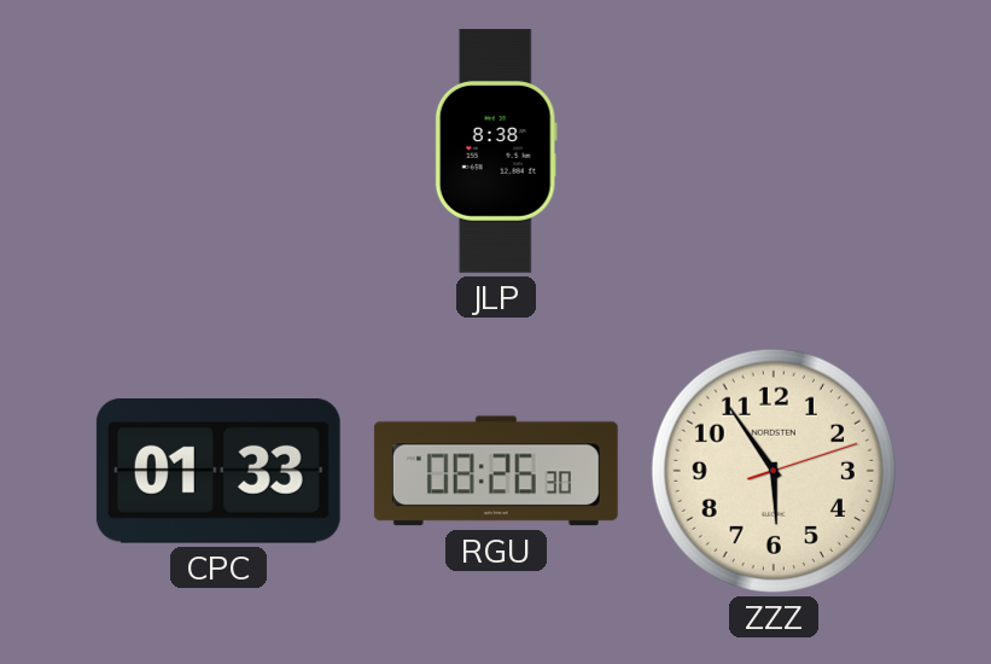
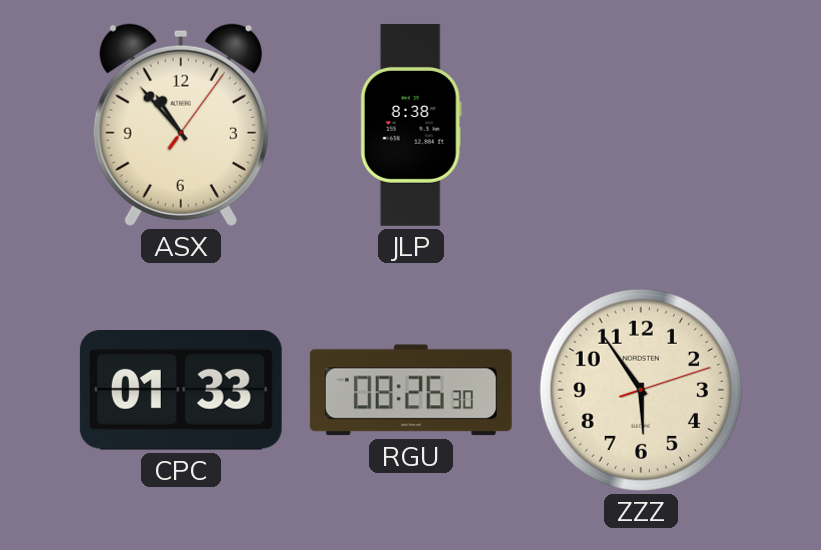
ASX: none -> 10:53
